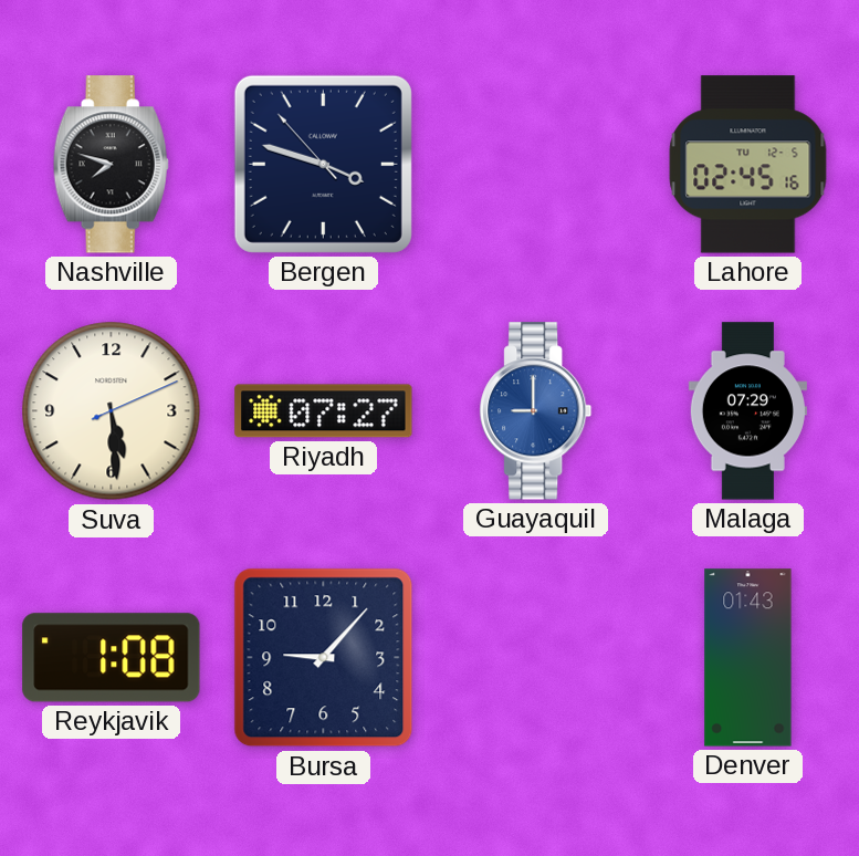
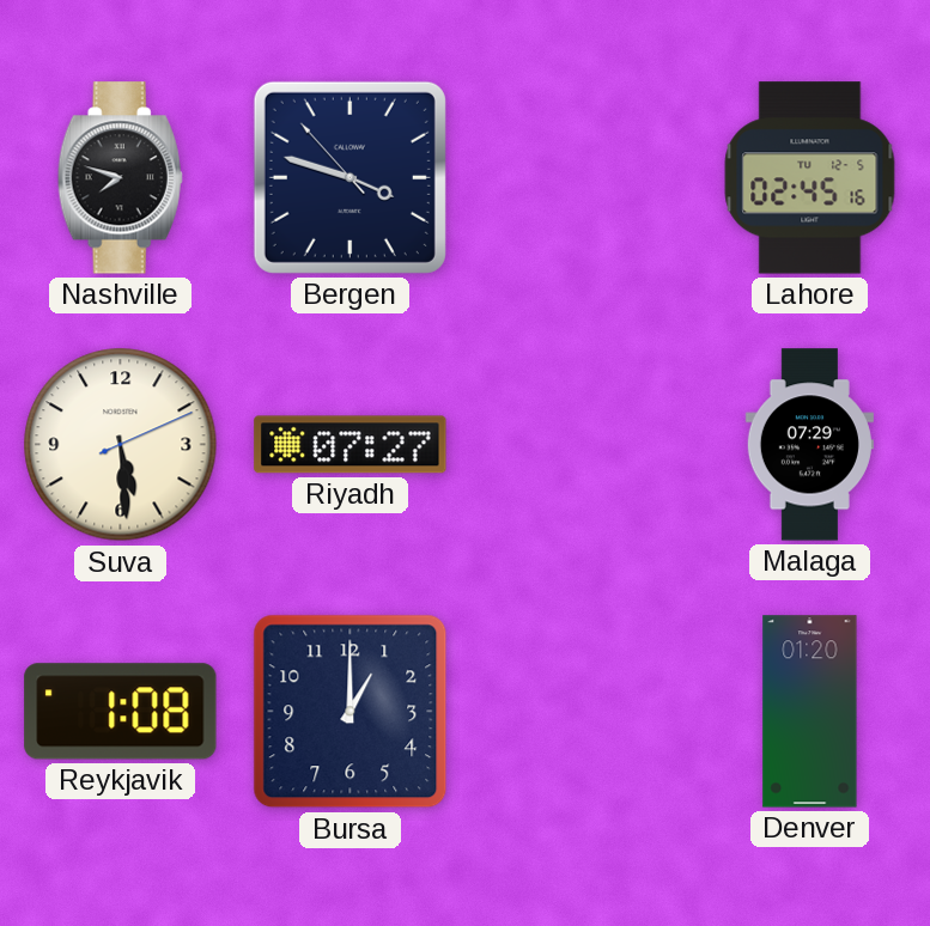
Guayaquil: 9:00 -> none
Bursa: 9:07 -> 1:00
Denver: 01:43 -> 01:20
